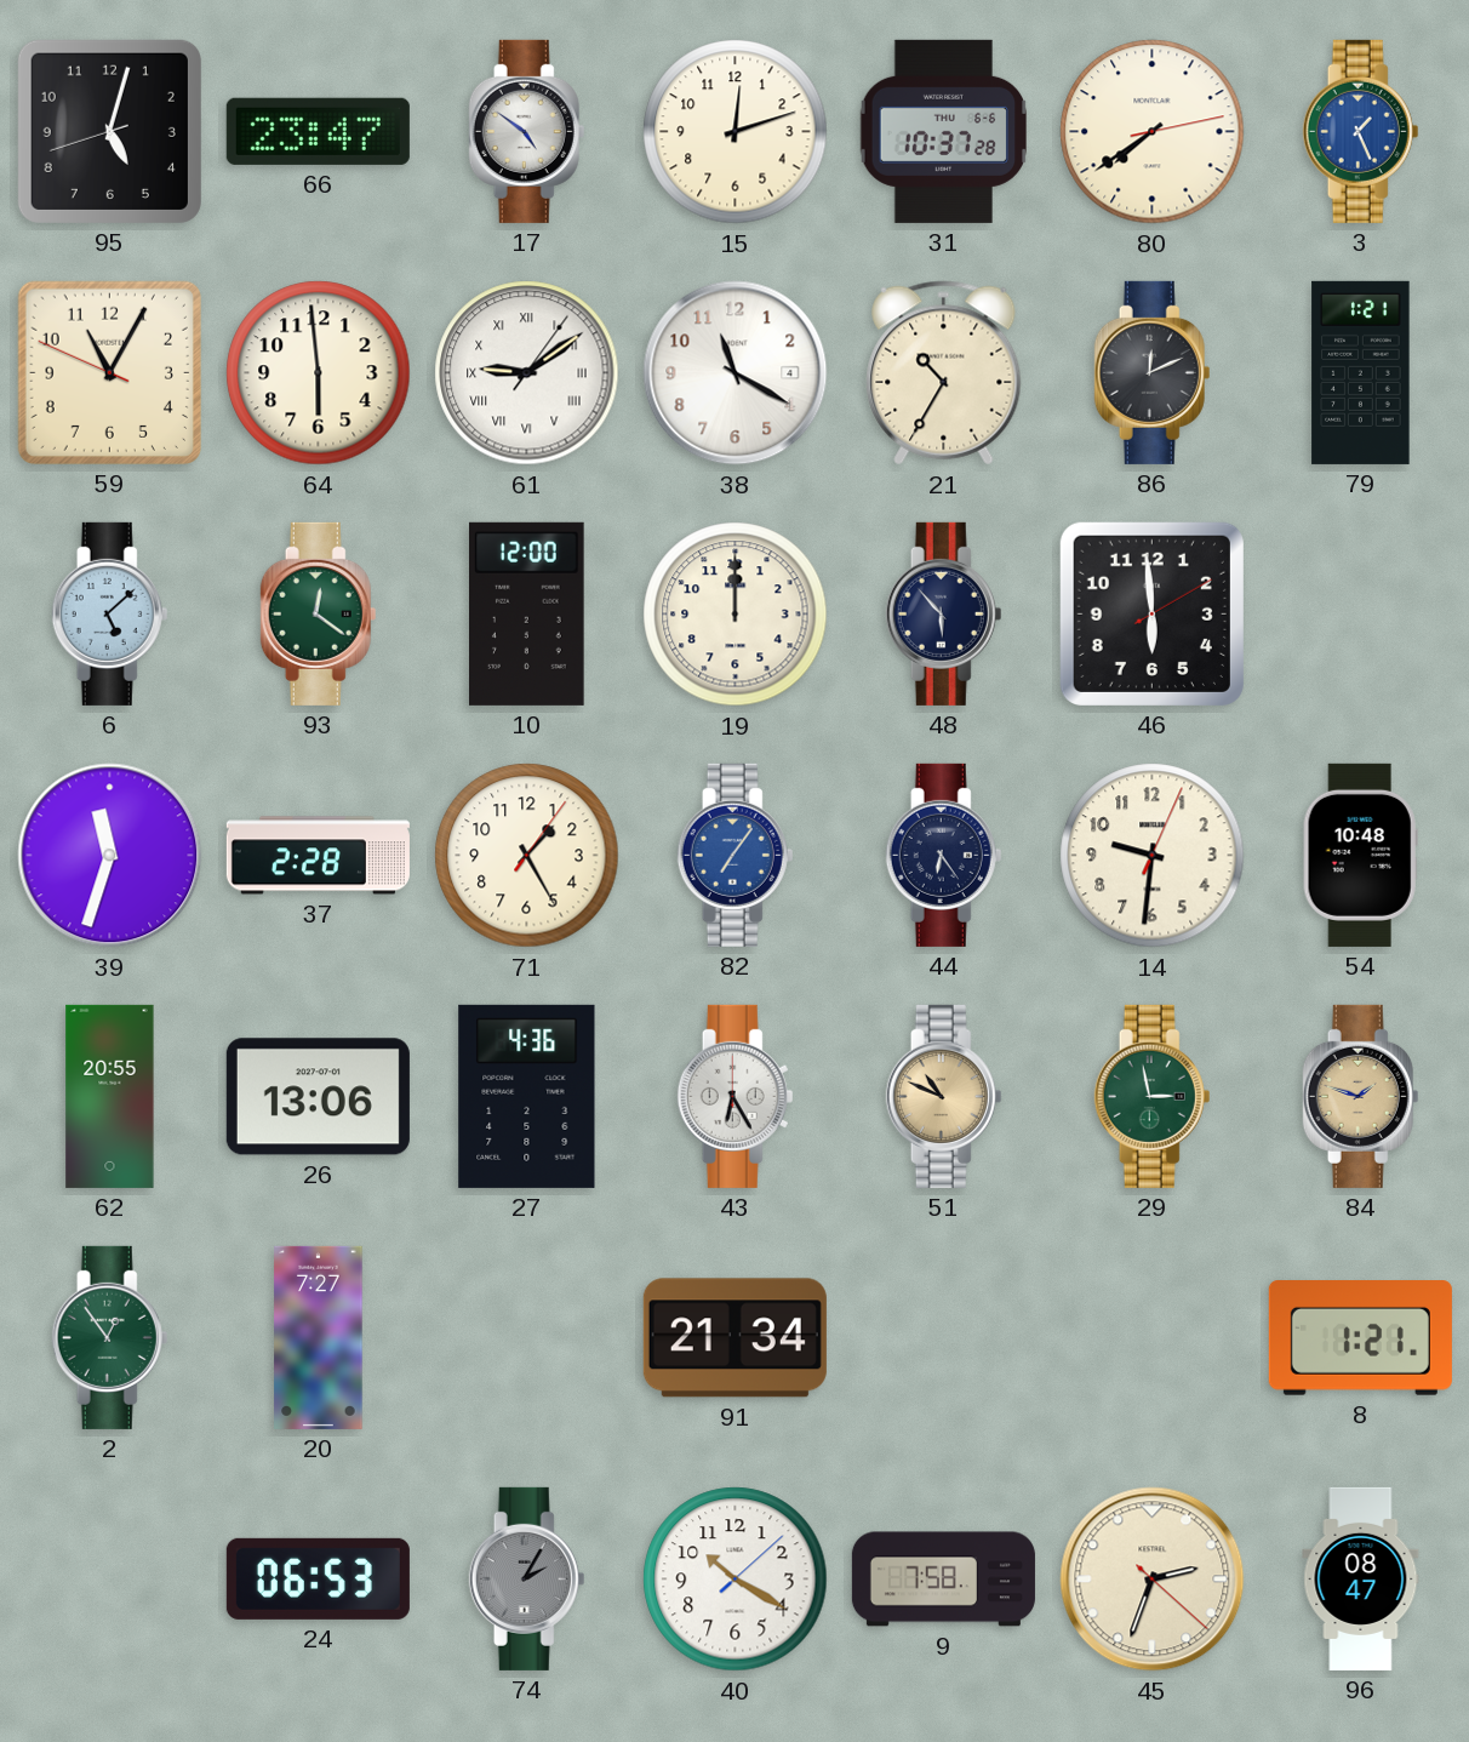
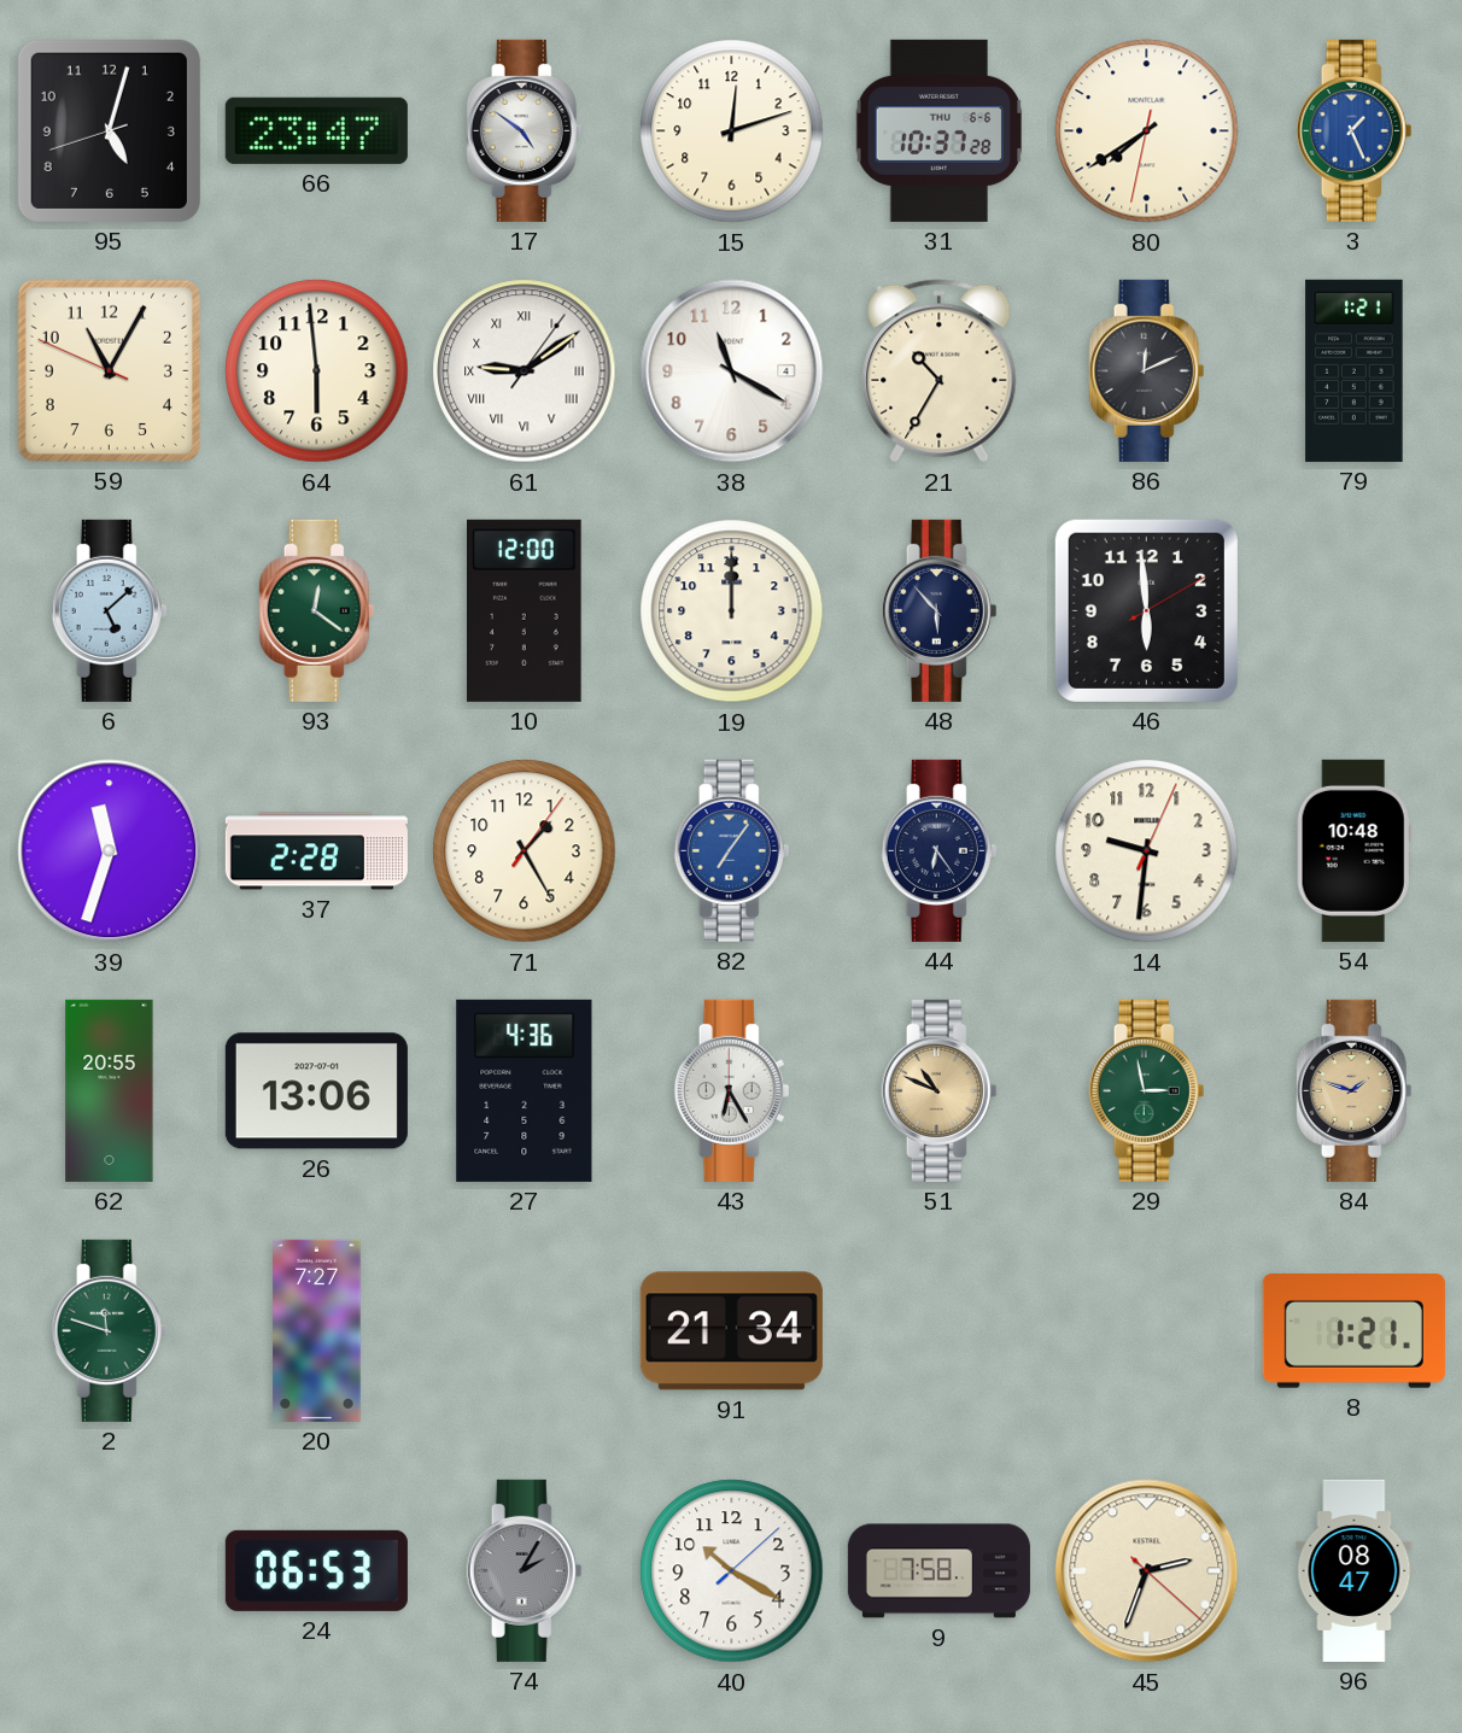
80: 7:39:13 -> 7:39:32
2: 12:54 -> 11:48
